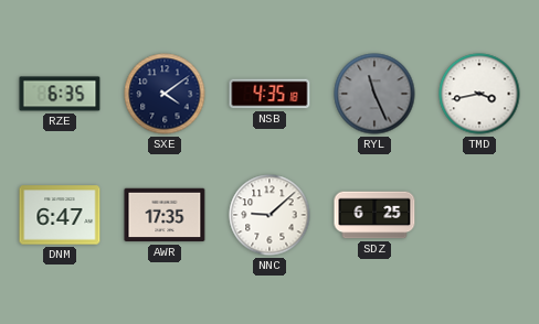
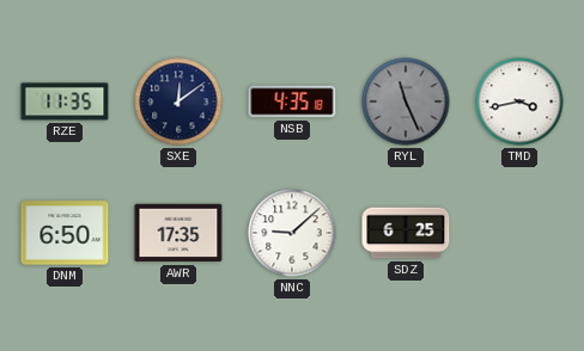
RZE: 6:35 -> 11:35
SXE: 4:09 -> 12:09
DNM: 6:47 -> 6:50
